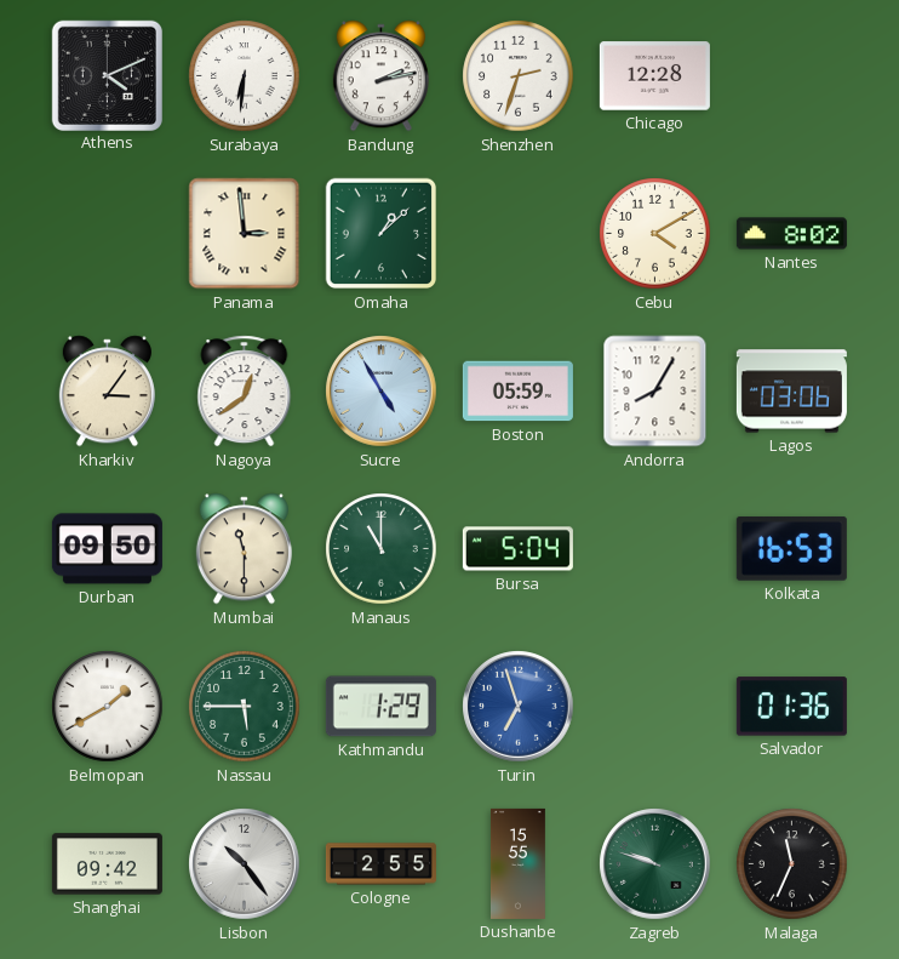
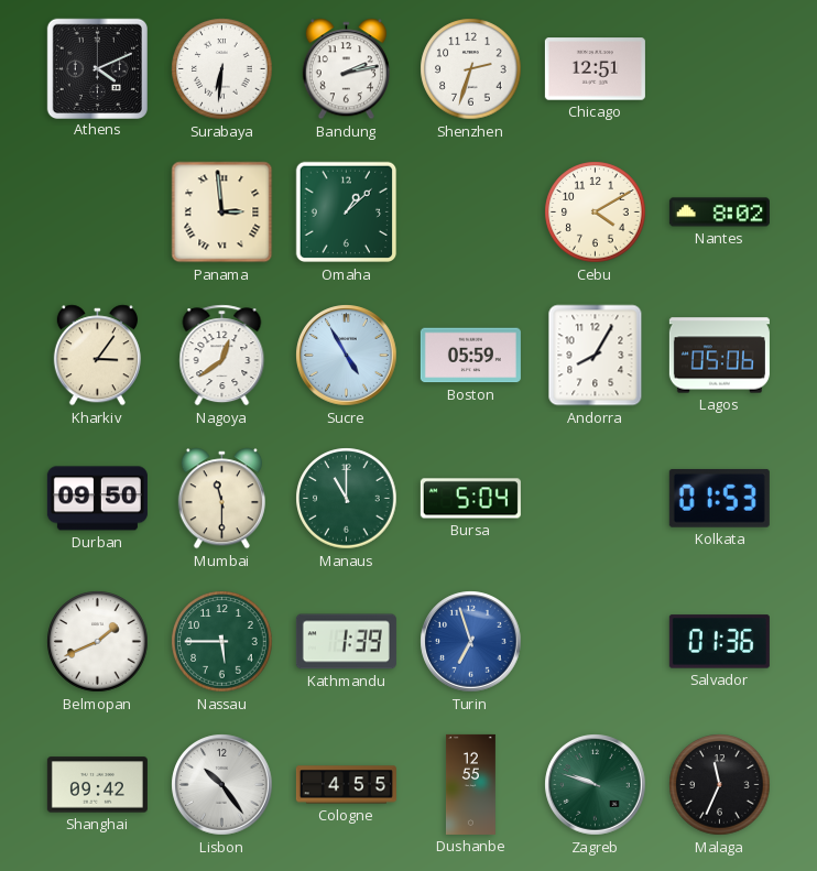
Chicago: 12:28 -> 12:51
Lagos: 03:06 -> 05:06
Kolkata: 16:53 -> 01:53
Belmopan: 1:40 -> 1:41
Kathmandu: 1:29 -> 1:39
Cologne: 2:55 -> 4:55
Dushanbe: 15:55 -> 12:55
